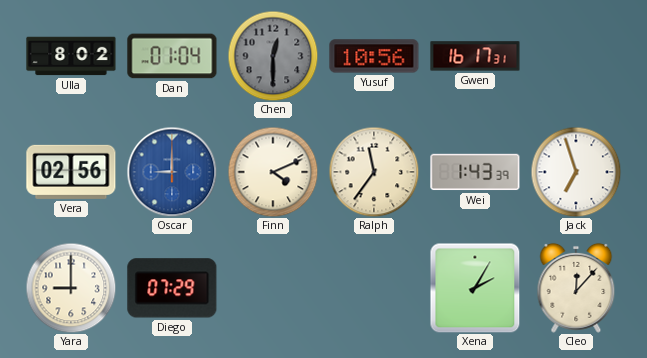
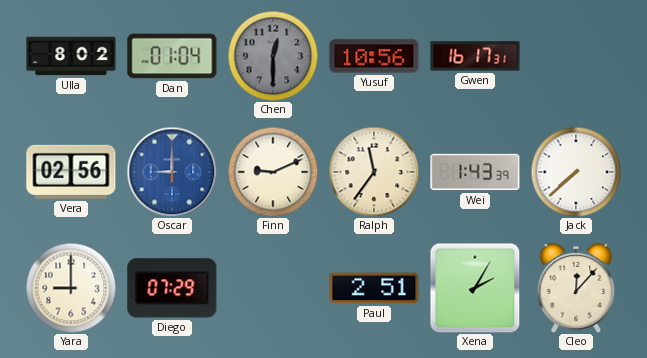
Finn: 4:11 -> 9:11
Jack: 6:57 -> 7:38
Paul: none -> 2:51
